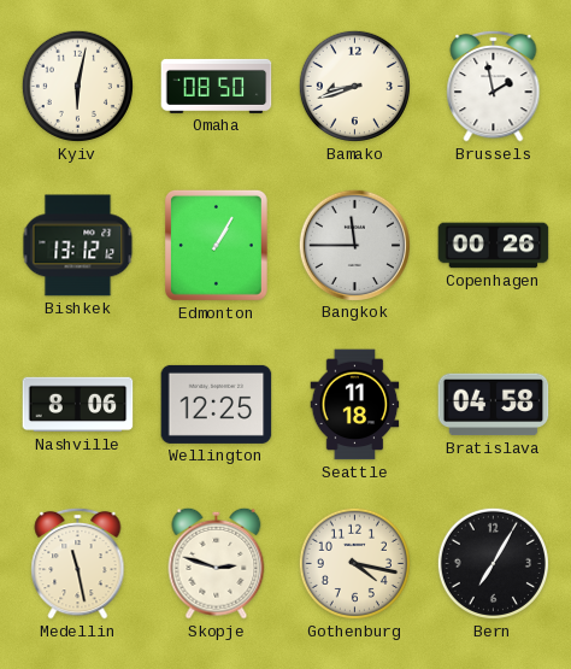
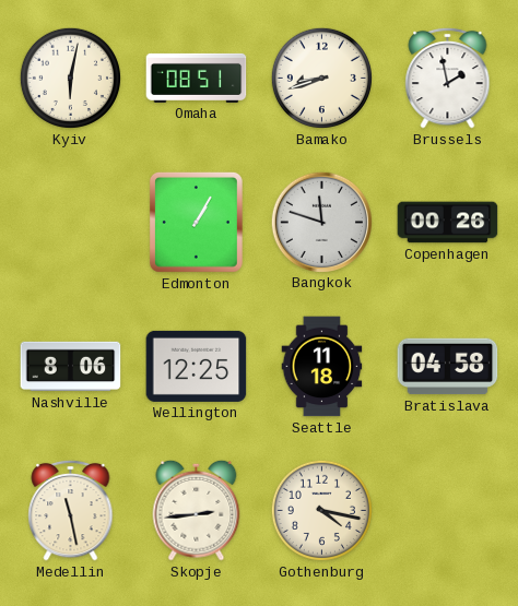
Omaha: 08:50 -> 08:51
Bishkek: 13:12 -> none
Bangkok: 11:45 -> 11:48
Skopje: 2:48 -> 2:44
Bern: 7:05 -> none
